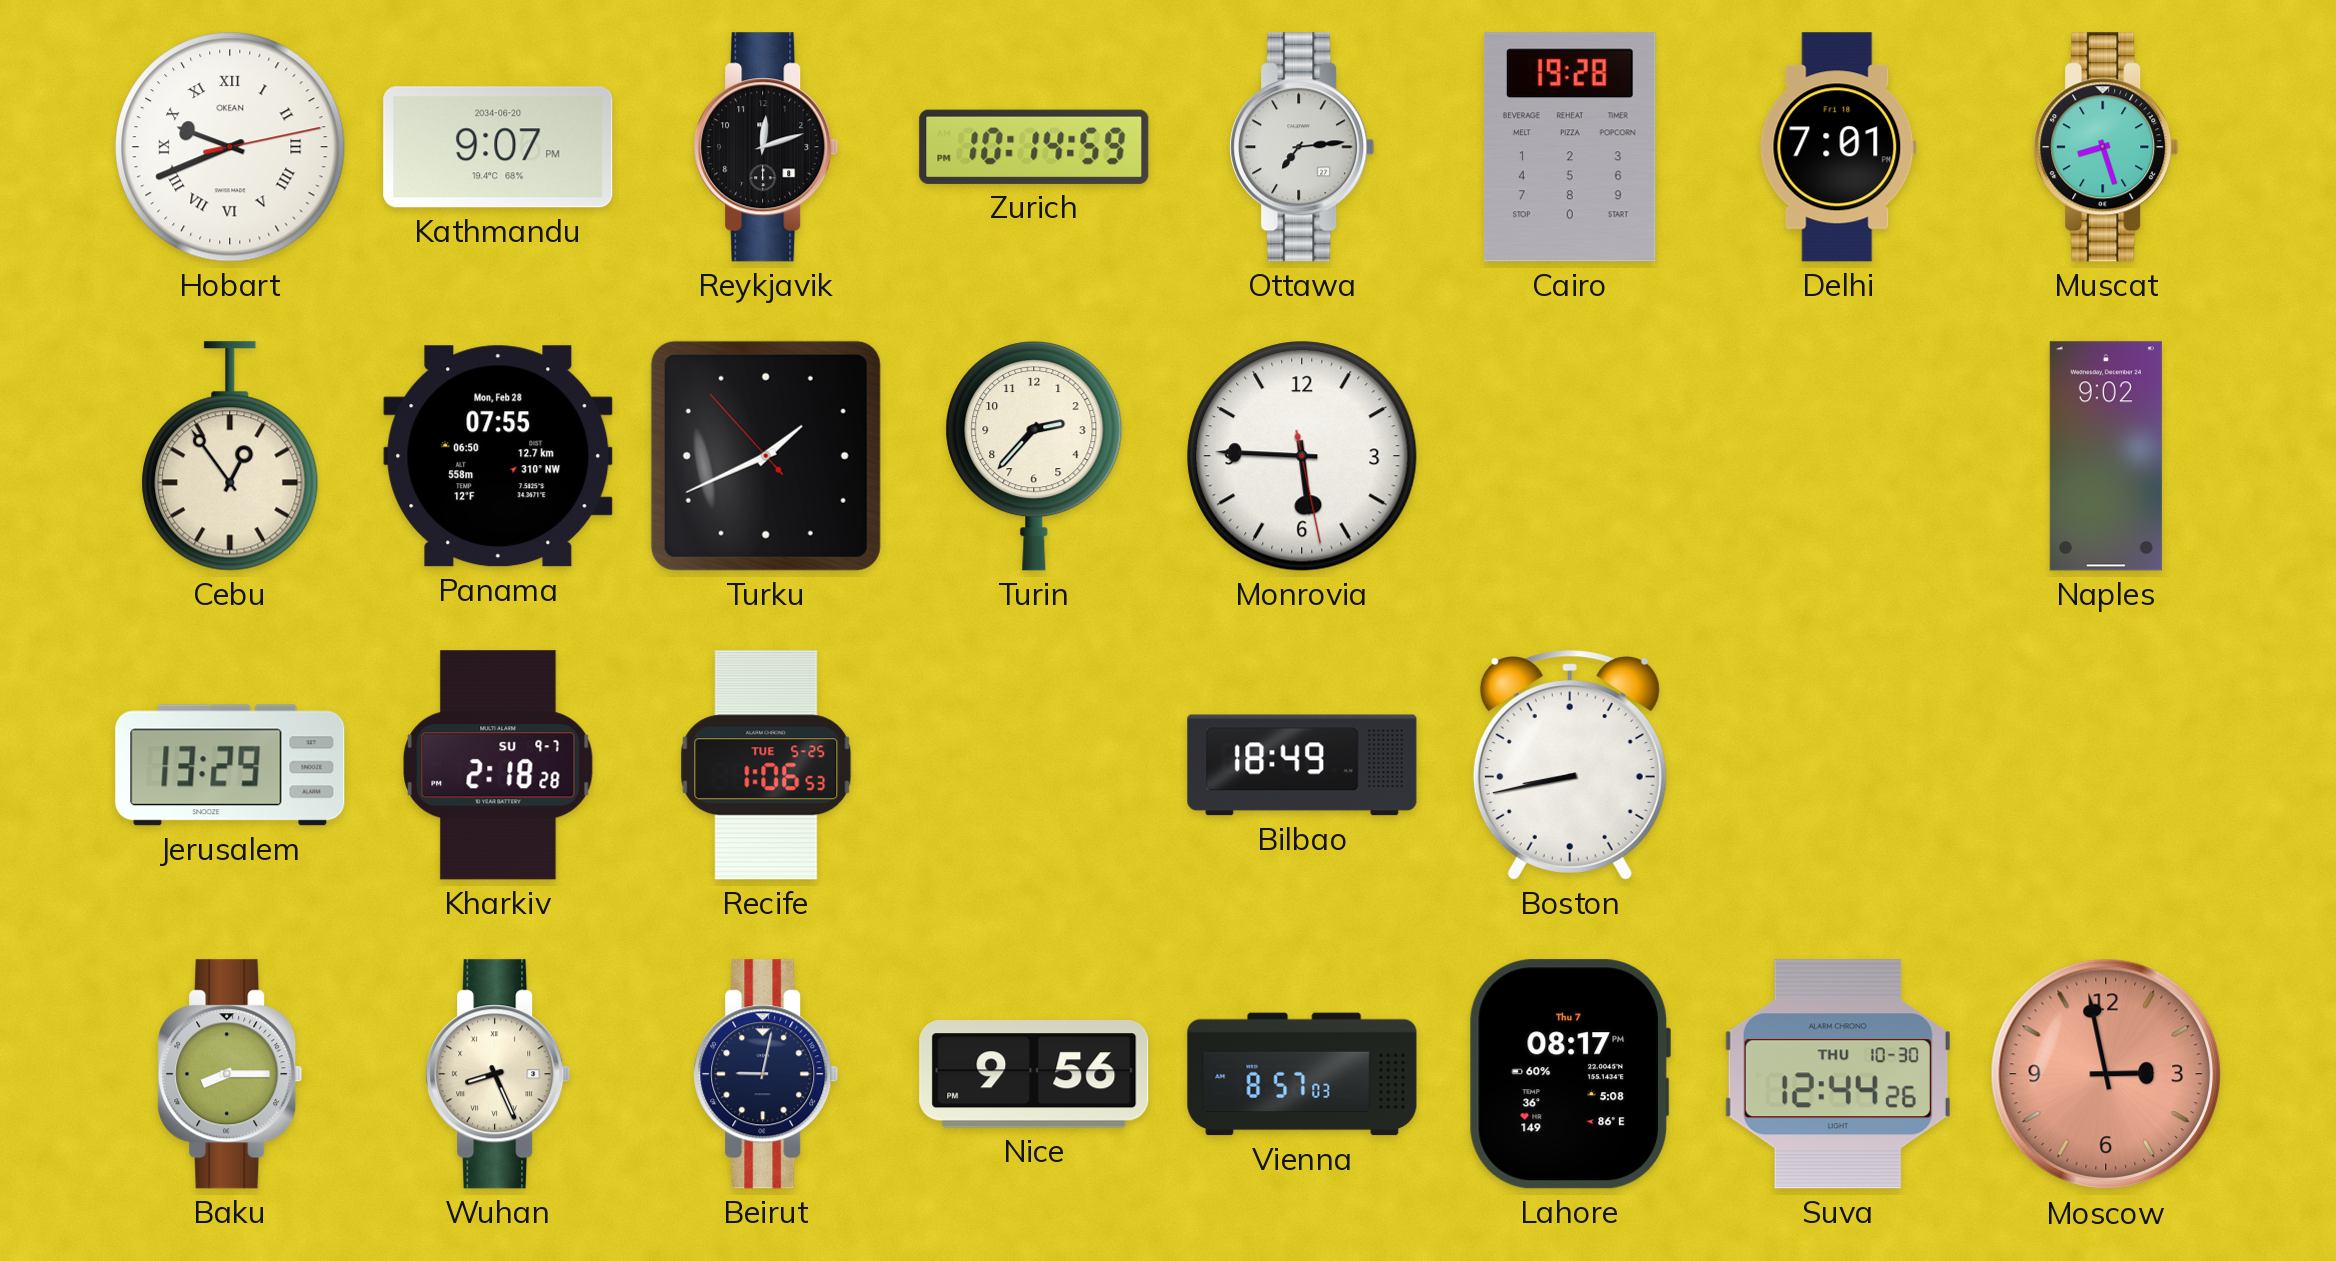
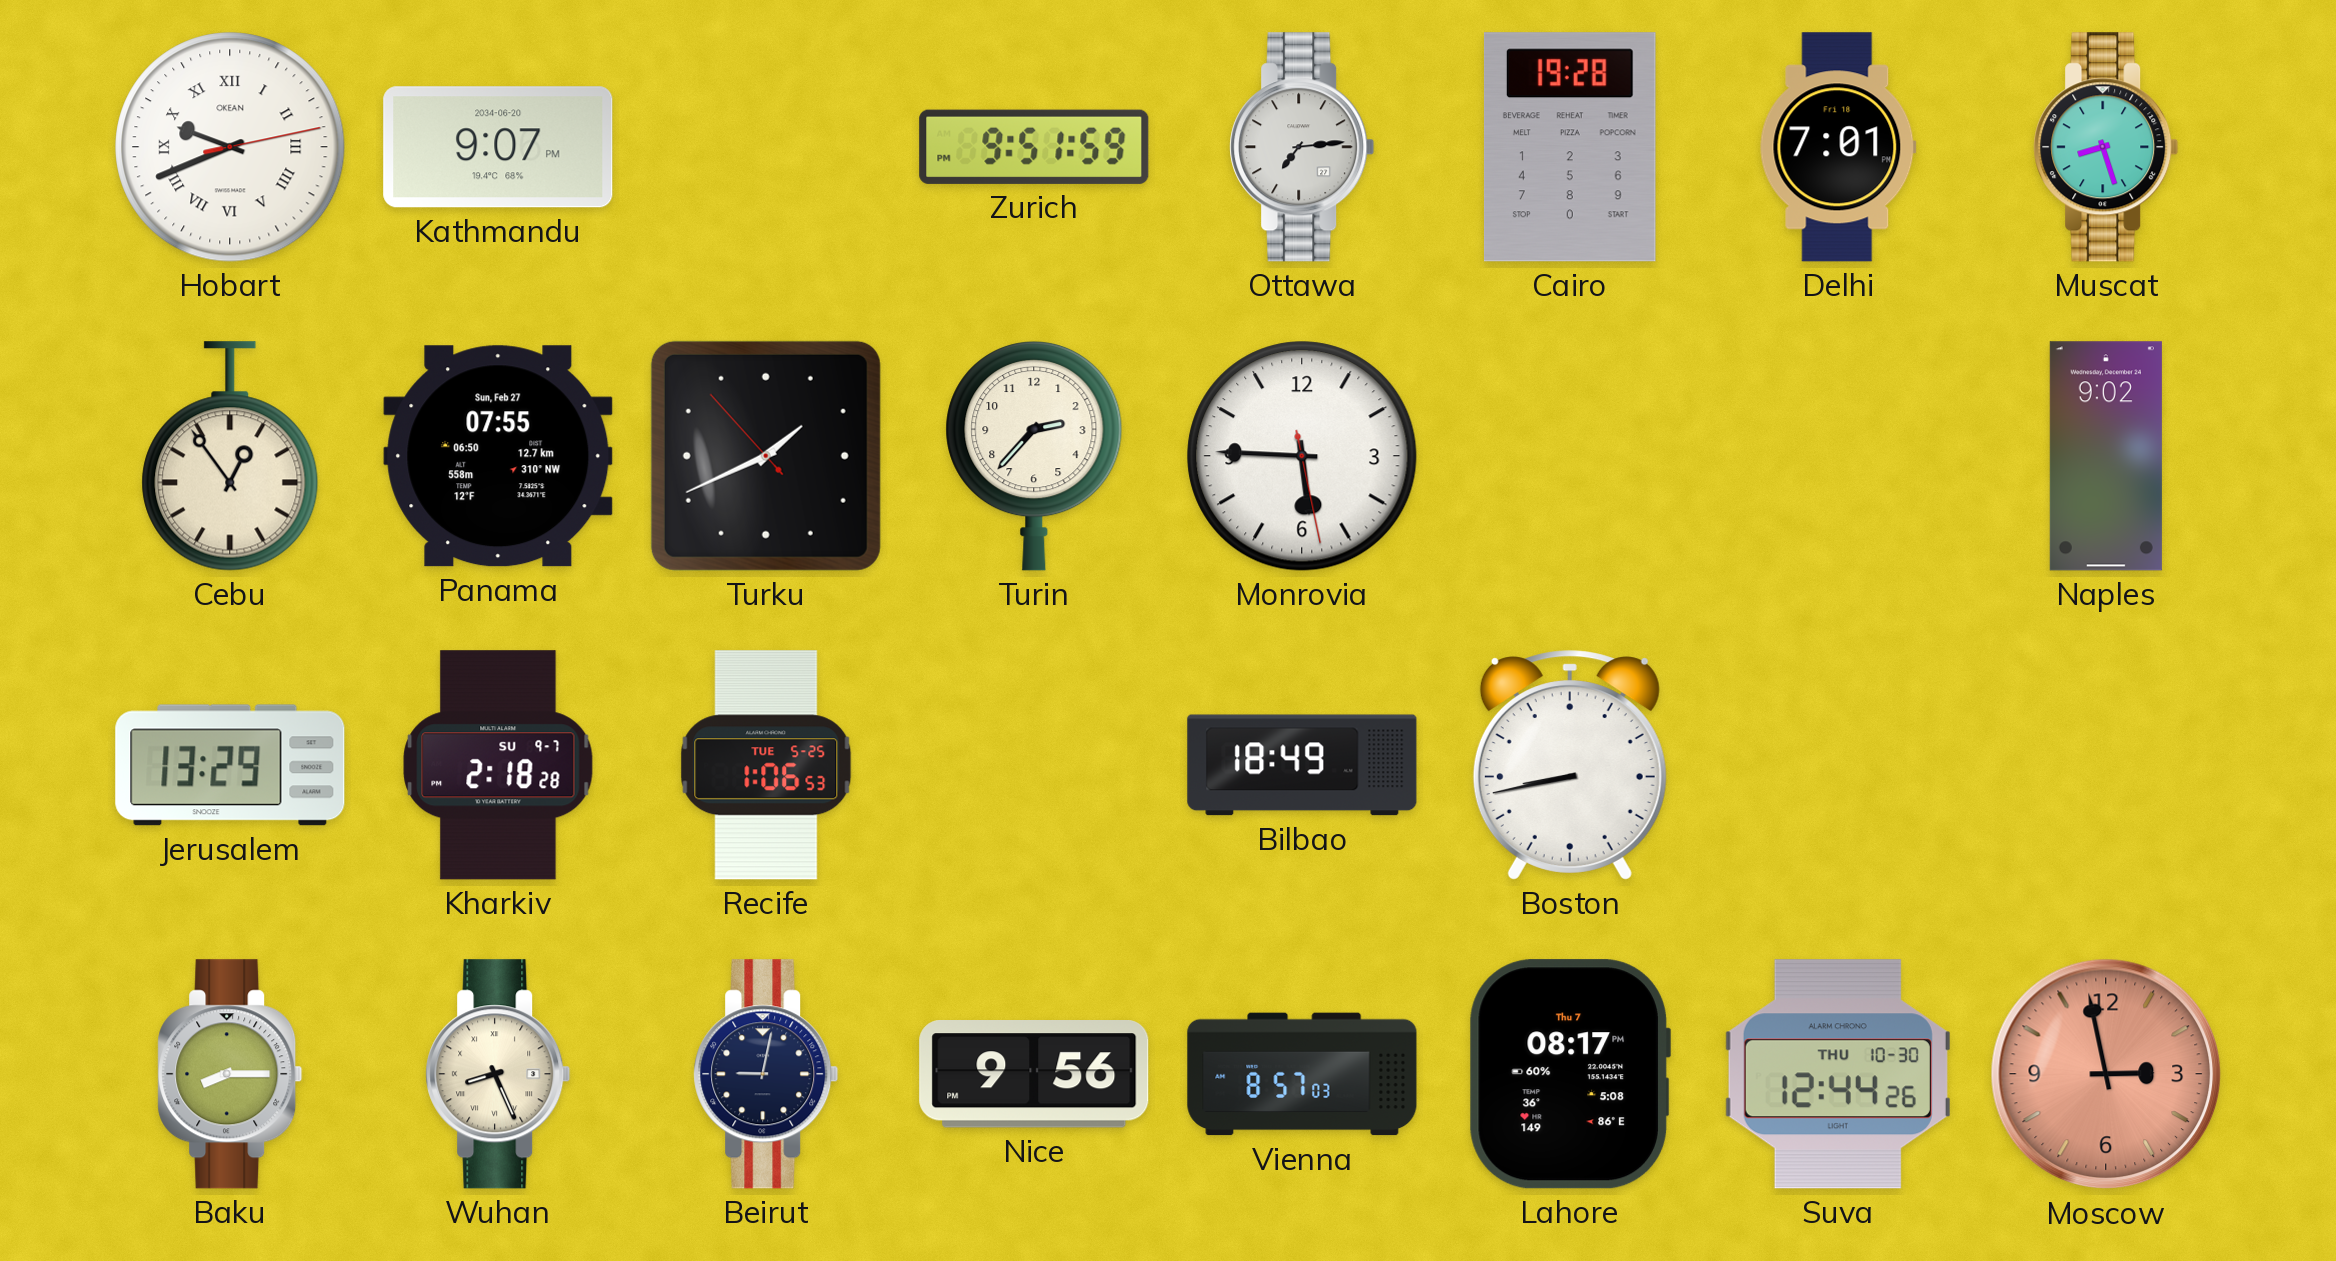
Reykjavik: 12:12 -> none
Zurich: 10:14 -> 9:51
Panama date: Mon, Feb 28 -> Sun, Feb 27
